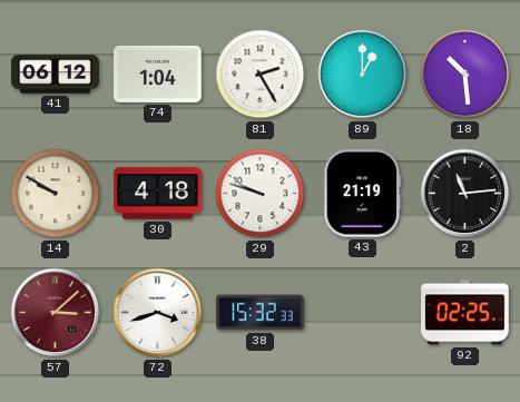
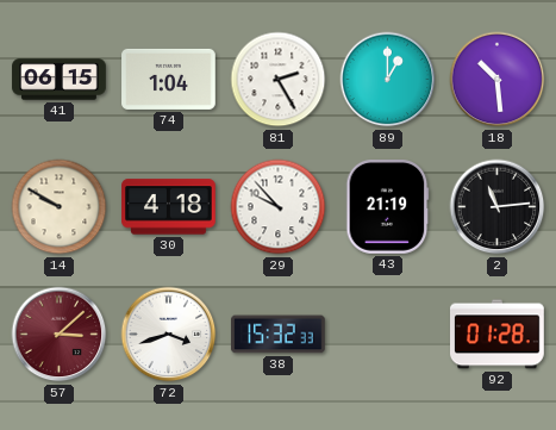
41: 06:12 -> 06:15
29: 9:48 -> 9:53
92: 02:25 -> 01:28
